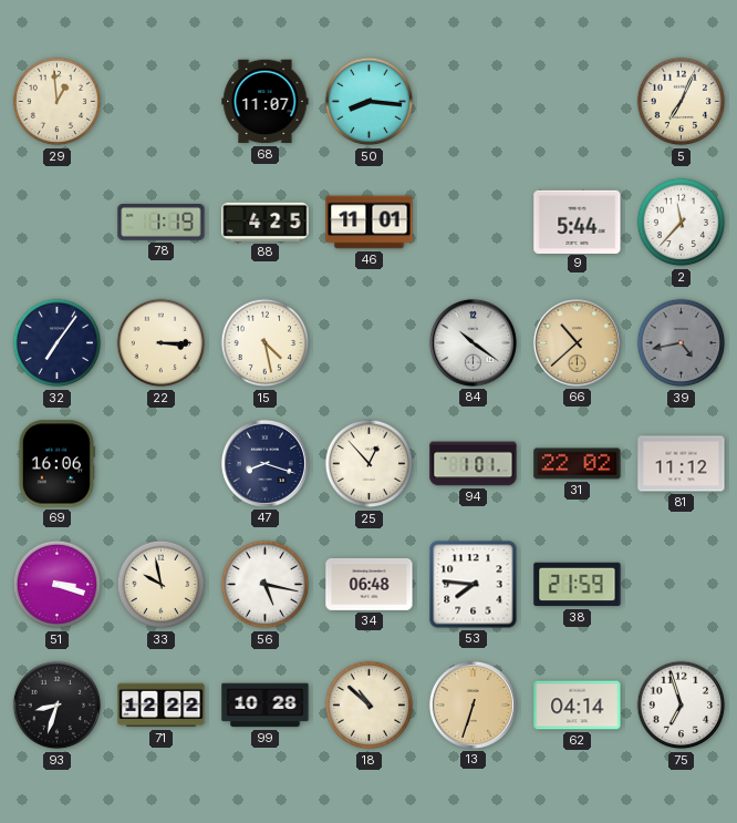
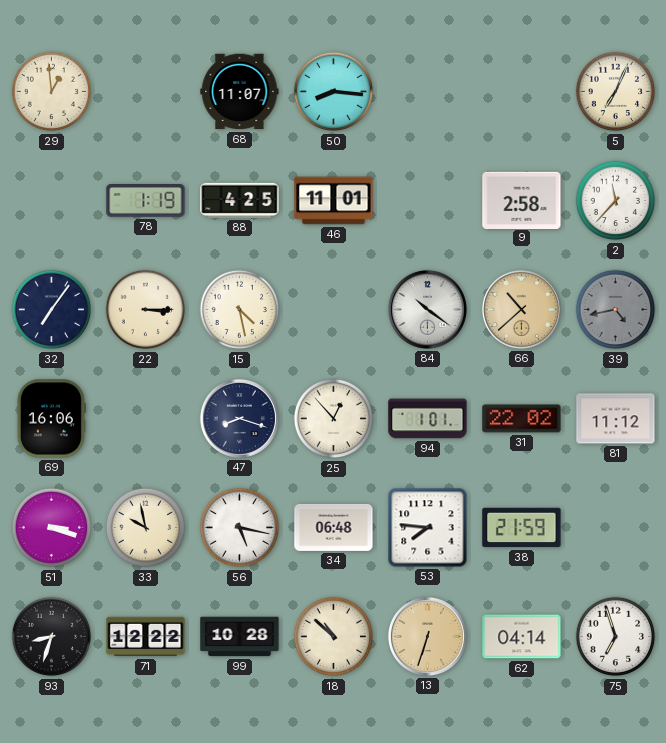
9: 5:44 -> 2:58
